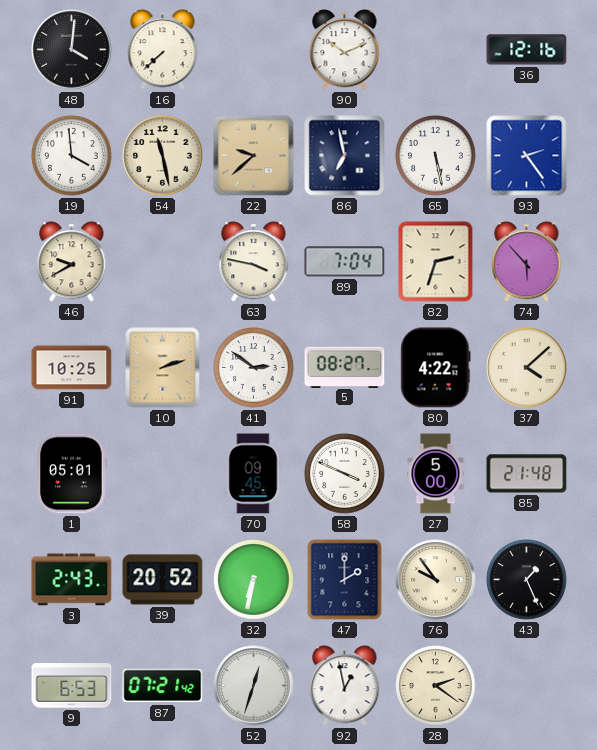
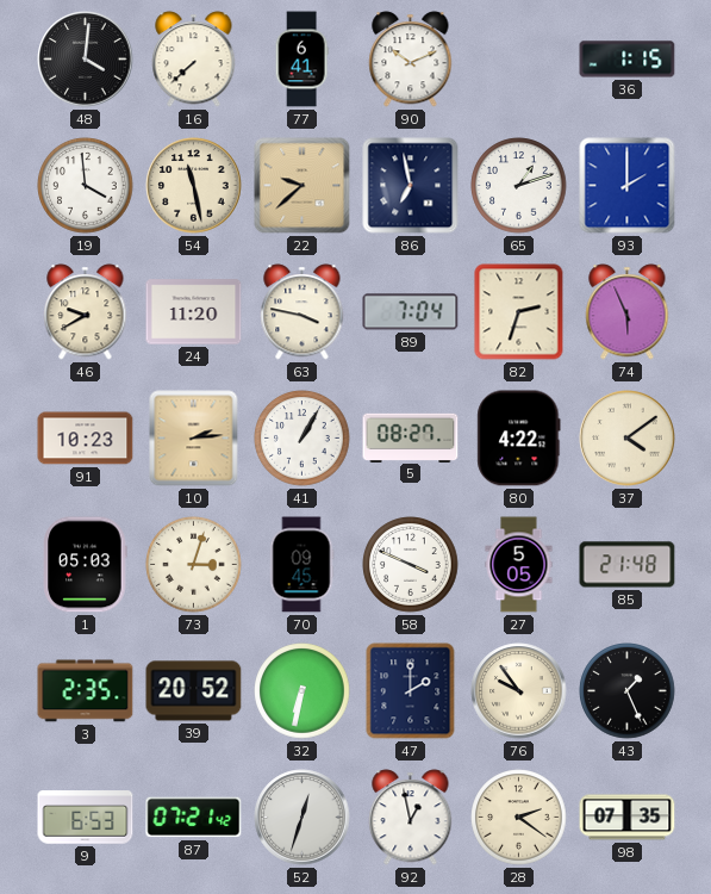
77: none -> 6:41
36: 12:16 -> 1:15
65: 5:28 -> 1:12
93: 2:24 -> 2:00
24: none -> 11:20
74: 5:53 -> 5:56
91: 10:25 -> 10:23
10: 2:12 -> 2:14
41: 2:51 -> 1:05
37: 4:08 -> 4:09
1: 05:01 -> 05:03
73: none -> 3:03
27: 5:00 -> 5:05
3: 2:43 -> 2:35
98: none -> 07:35
